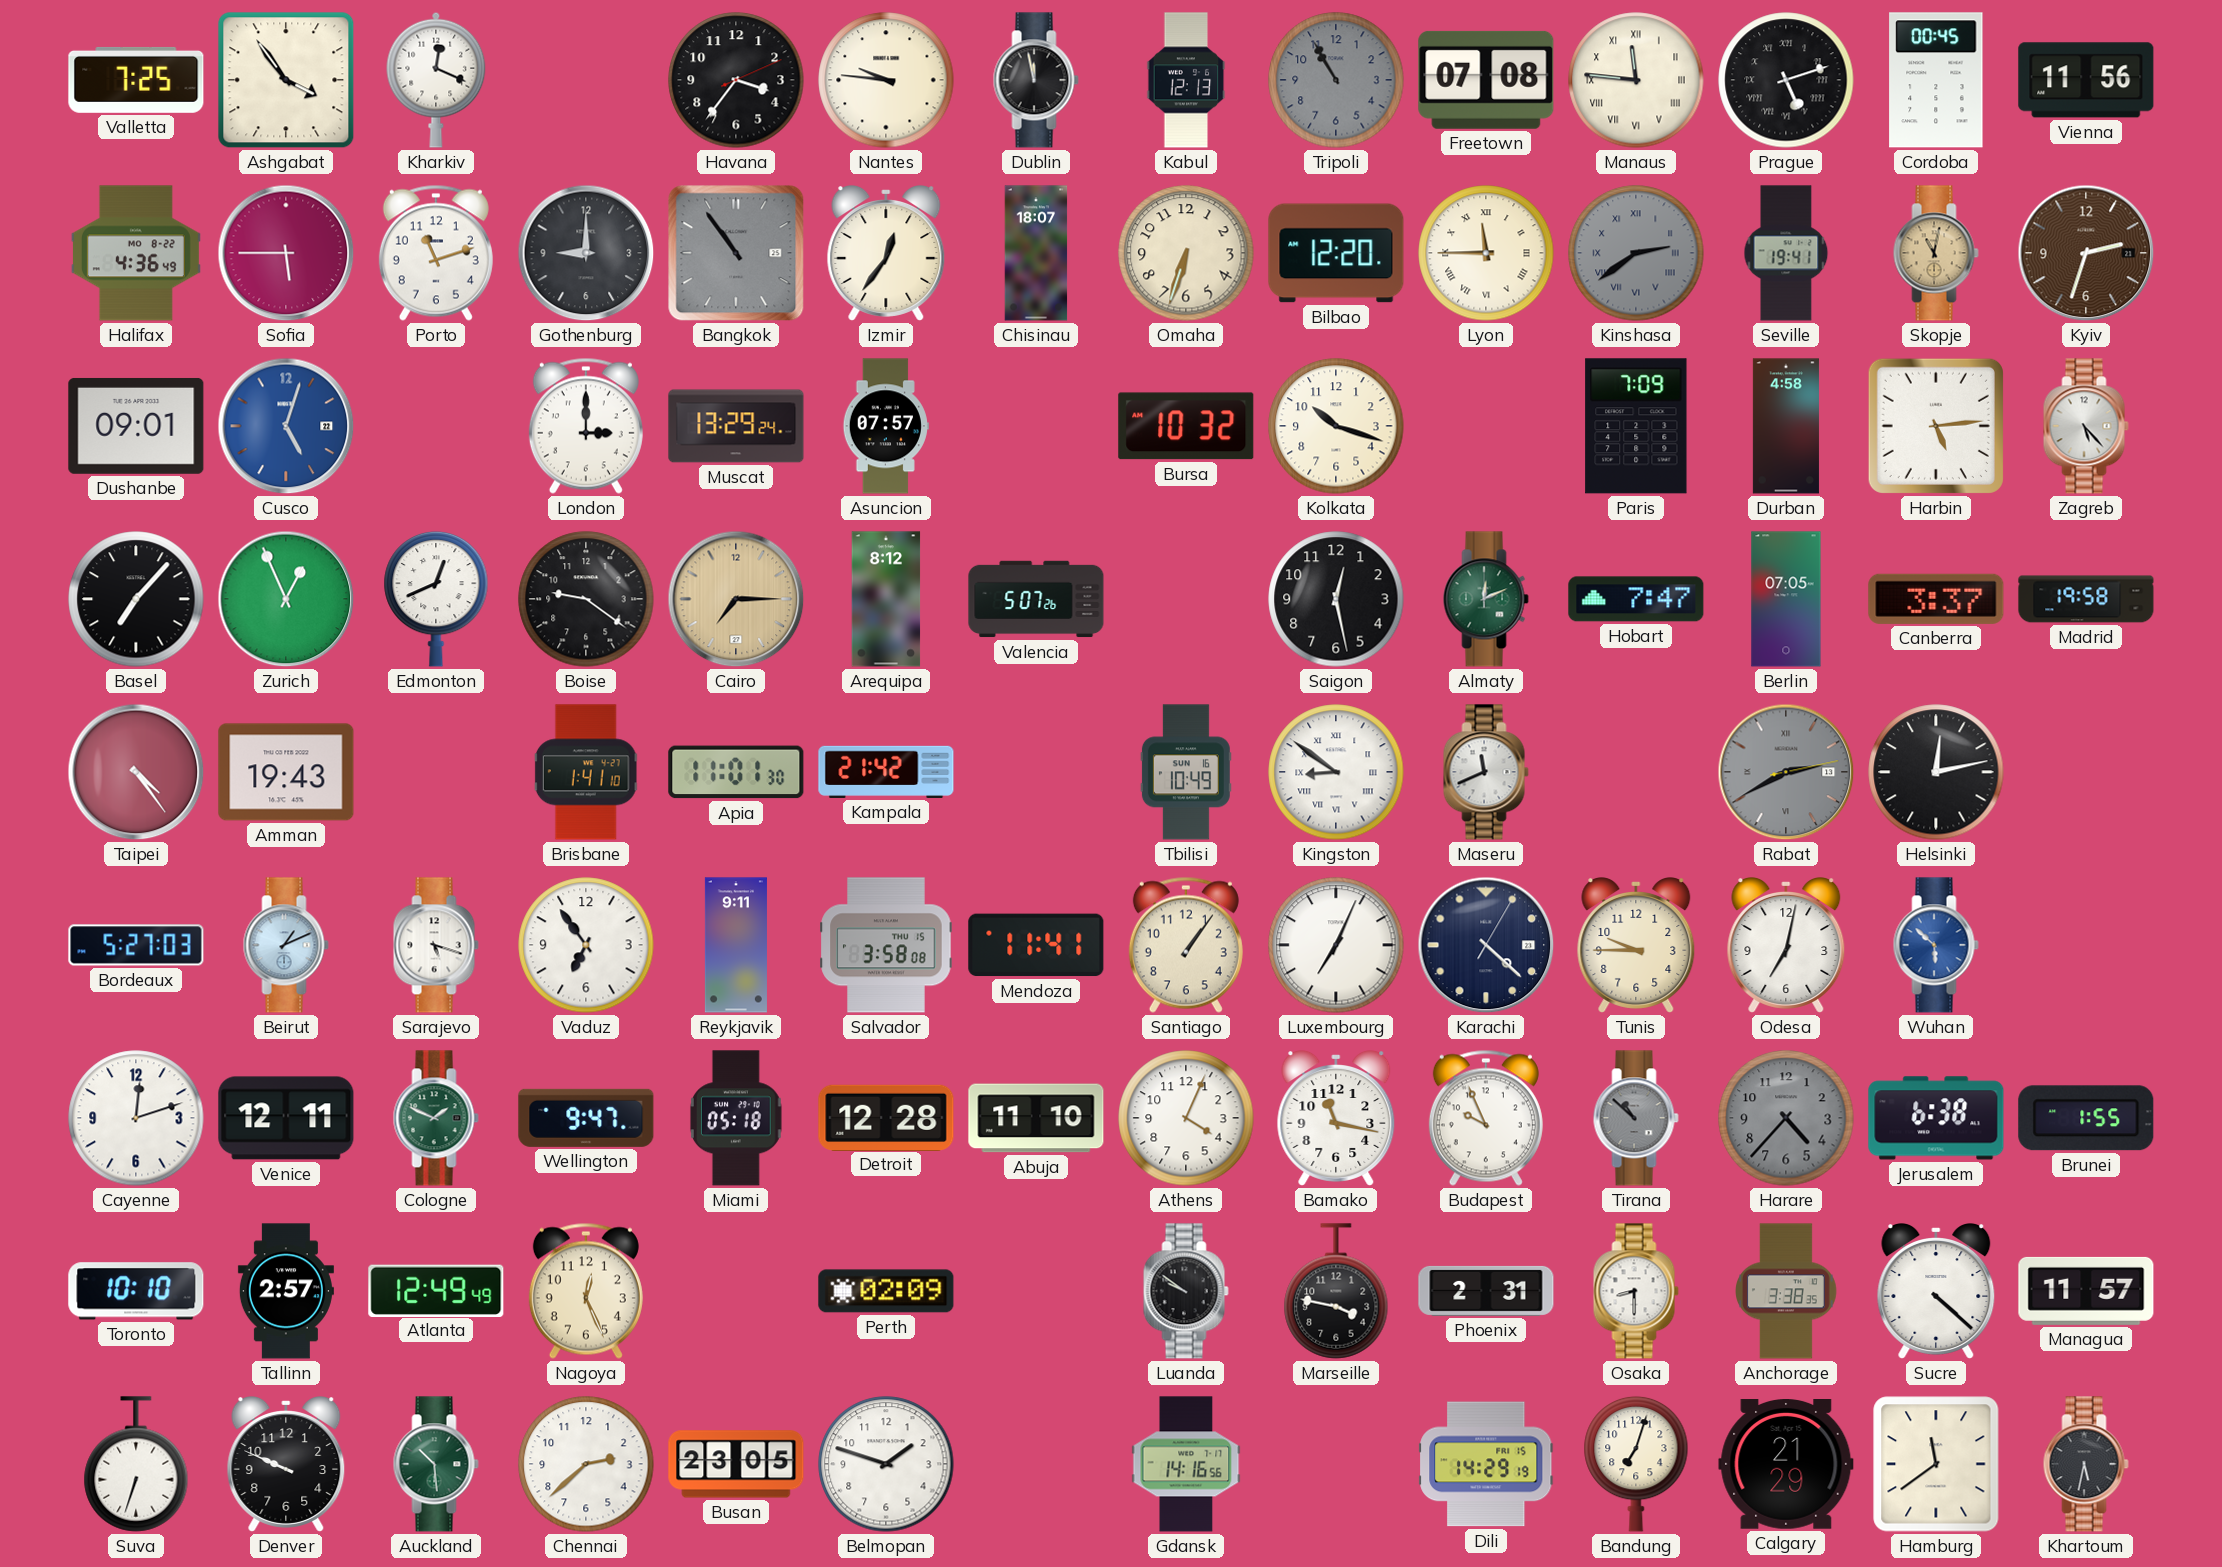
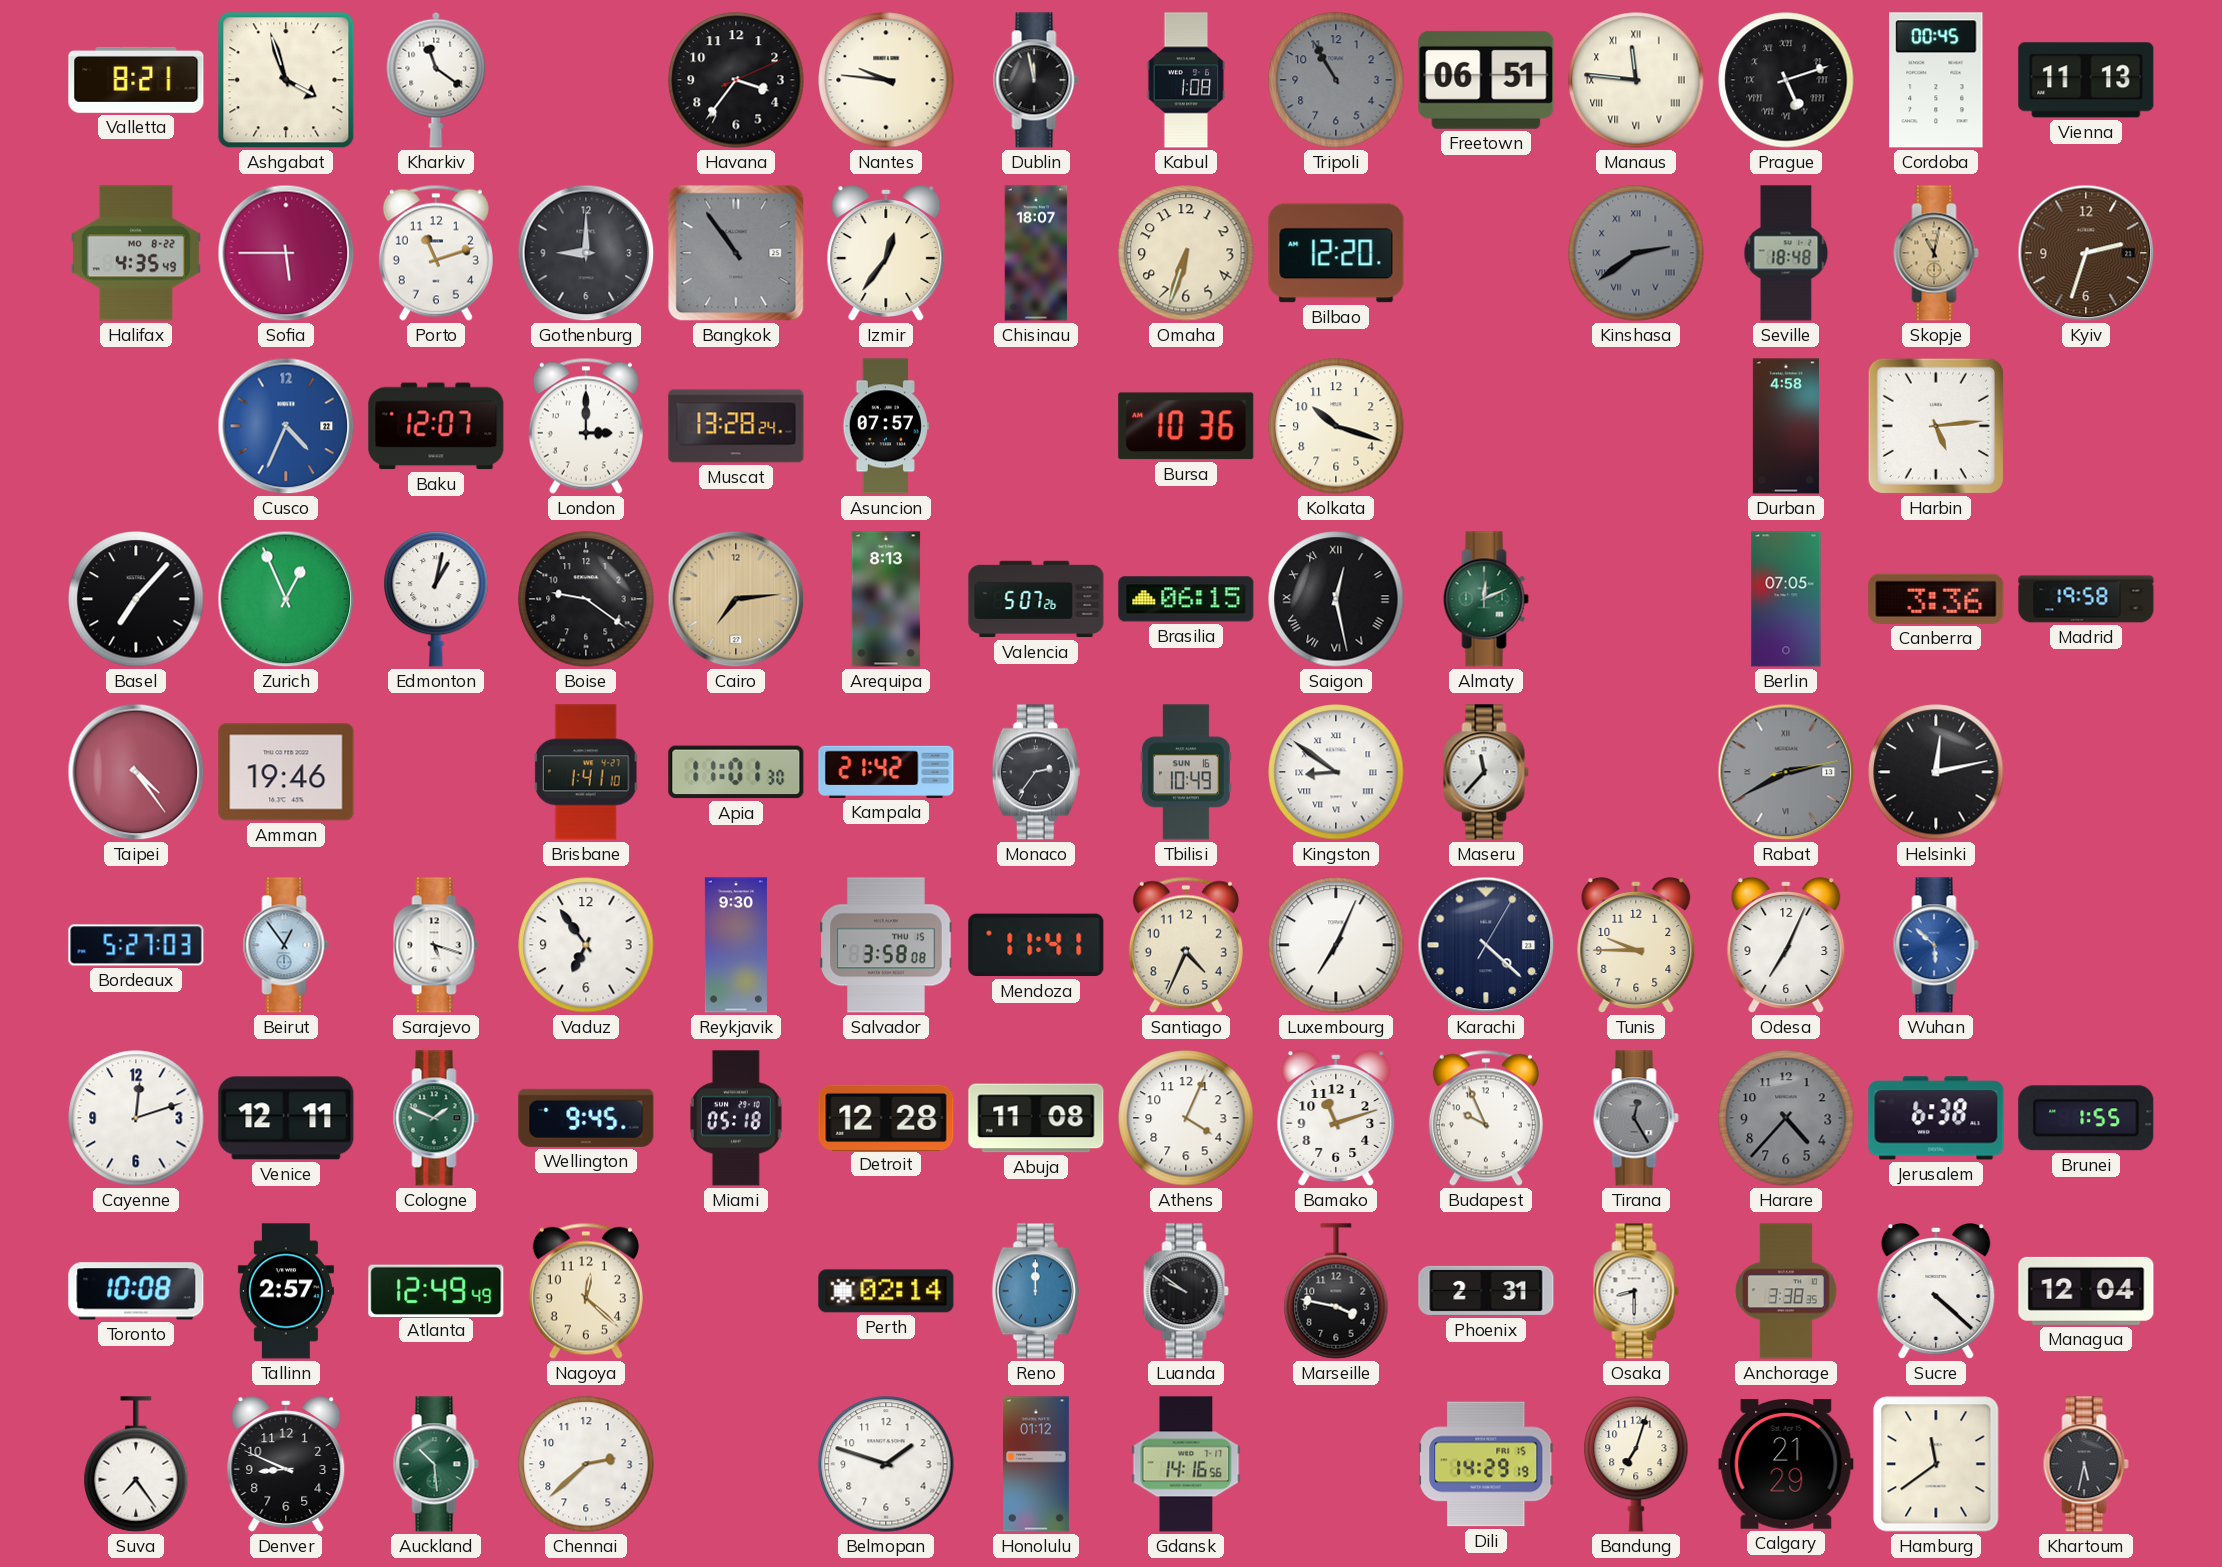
Valletta: 7:25 -> 8:21
Ashgabat: 3:54 -> 3:57
Kharkiv: 12:19 -> 11:21
Kabul: 12:13 -> 1:08
Freetown: 07:08 -> 06:51
Vienna: 11:56 -> 11:13
Halifax: 4:36 -> 4:35
Lyon: 11:45 -> none
Seville: 19:41 -> 18:48
Dushanbe: 09:01 -> none
Cusco: 5:03 -> 4:34
Baku: none -> 12:07
Muscat: 13:29 -> 13:28
Bursa: 10:32 -> 10:36
Paris: 7:09 -> none
Zagreb: 5:23 -> none
Edmonton: 12:41 -> 1:02
Cairo: 7:15 -> 7:14
Arequipa: 8:12 -> 8:13
Brasilia: none -> 06:15
Saigon numerals: Arabic -> Roman
Hobart: 7:47 -> none
Canberra: 3:37 -> 3:36
Amman: 19:43 -> 19:46
Monaco: none -> 2:36
Maseru: 11:41 -> 11:37
Beirut: 1:11 -> 12:54
Reykjavik: 9:11 -> 9:30
Santiago: 1:06 -> 4:34
Odesa: 7:02 -> 7:04
Wellington: 9:47 -> 9:45
Abuja: 11:10 -> 11:08
Bamako: 11:17 -> 11:12
Tirana: 10:52 -> 12:25
Toronto: 10:10 -> 10:08
Nagoya: 12:26 -> 12:22
Perth: 02:09 -> 02:14
Reno: none -> 12:00
Managua: 11:57 -> 12:04
Suva: 6:33 -> 7:24
Denver: 9:49 -> 8:49
Busan: 23:05 -> none
Honolulu: none -> 01:12
